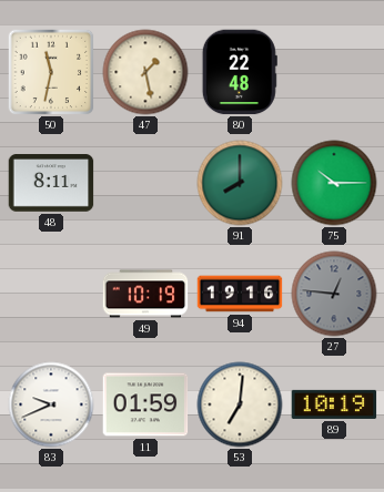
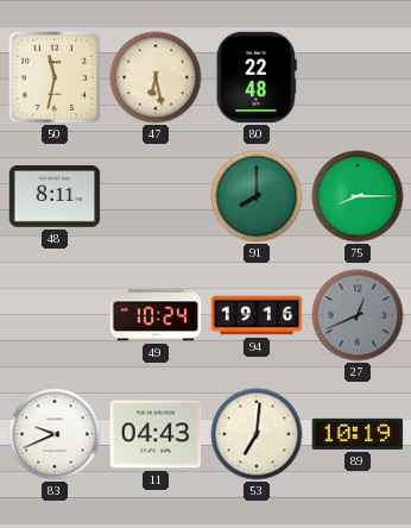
47: 1:28 -> 6:28
75: 10:15 -> 8:15
49: 10:19 -> 10:24
27: 12:46 -> 12:41
11: 01:59 -> 04:43
